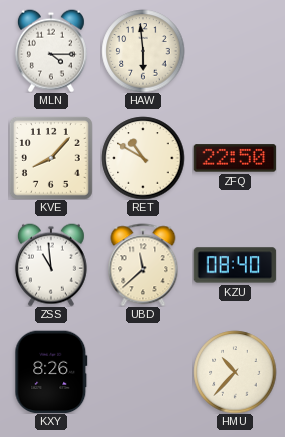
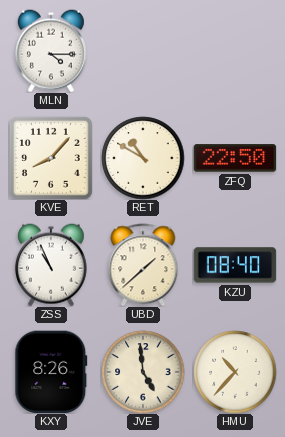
HAW: 5:59 -> none
ZSS: 10:59 -> 10:56
UBD: 11:38 -> 1:38
JVE: none -> 4:59
